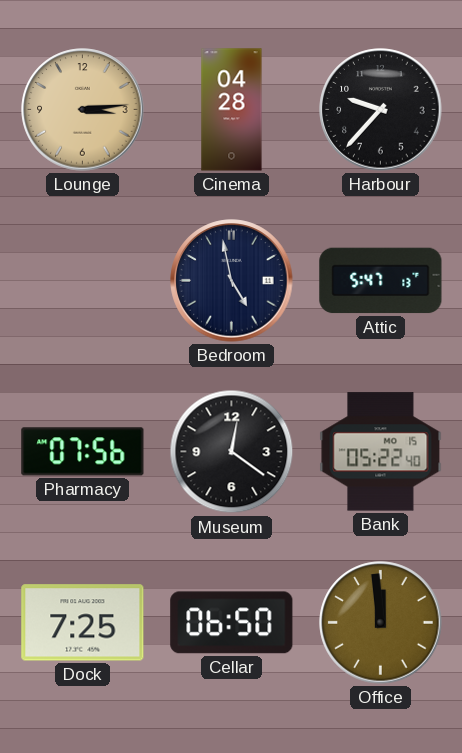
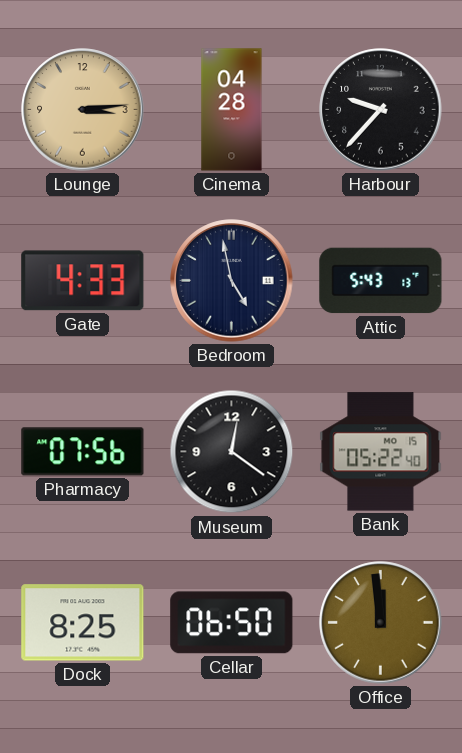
Gate: none -> 4:33
Attic: 5:47 -> 5:43
Dock: 7:25 -> 8:25
